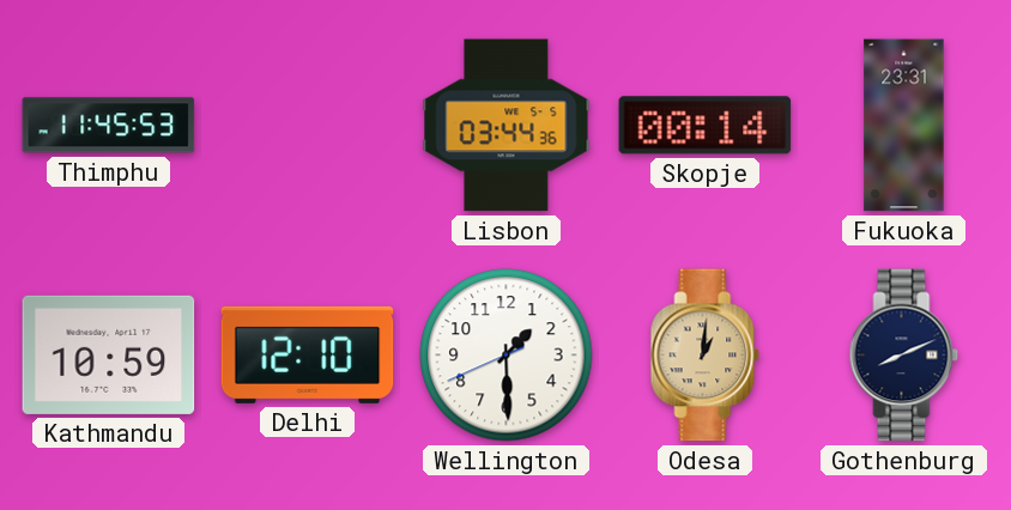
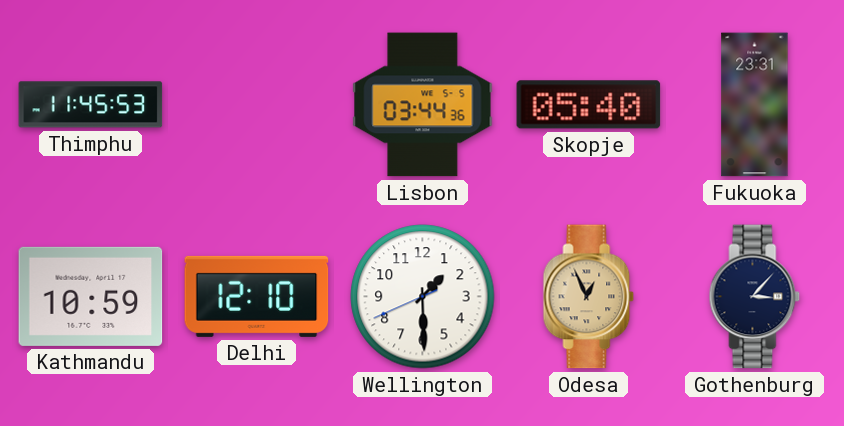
Skopje: 00:14 -> 05:40
Odesa: 1:01 -> 12:56
Gothenburg: 8:11 -> 3:07
